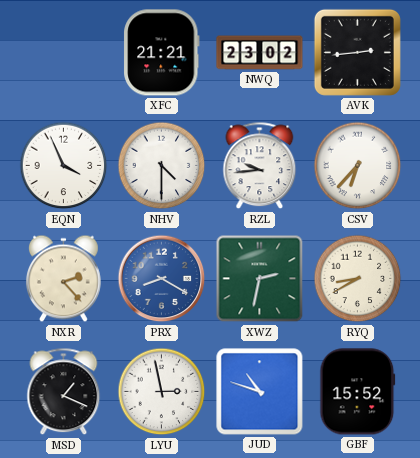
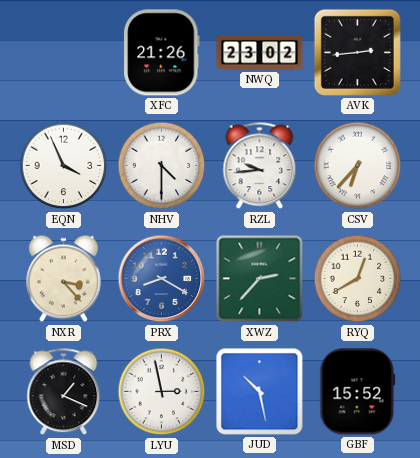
XFC: 21:21 -> 21:26
NXR: 2:23 -> 3:23
XWZ: 2:32 -> 2:37
RYQ: 8:40 -> 12:40
JUD: 10:48 -> 10:28
